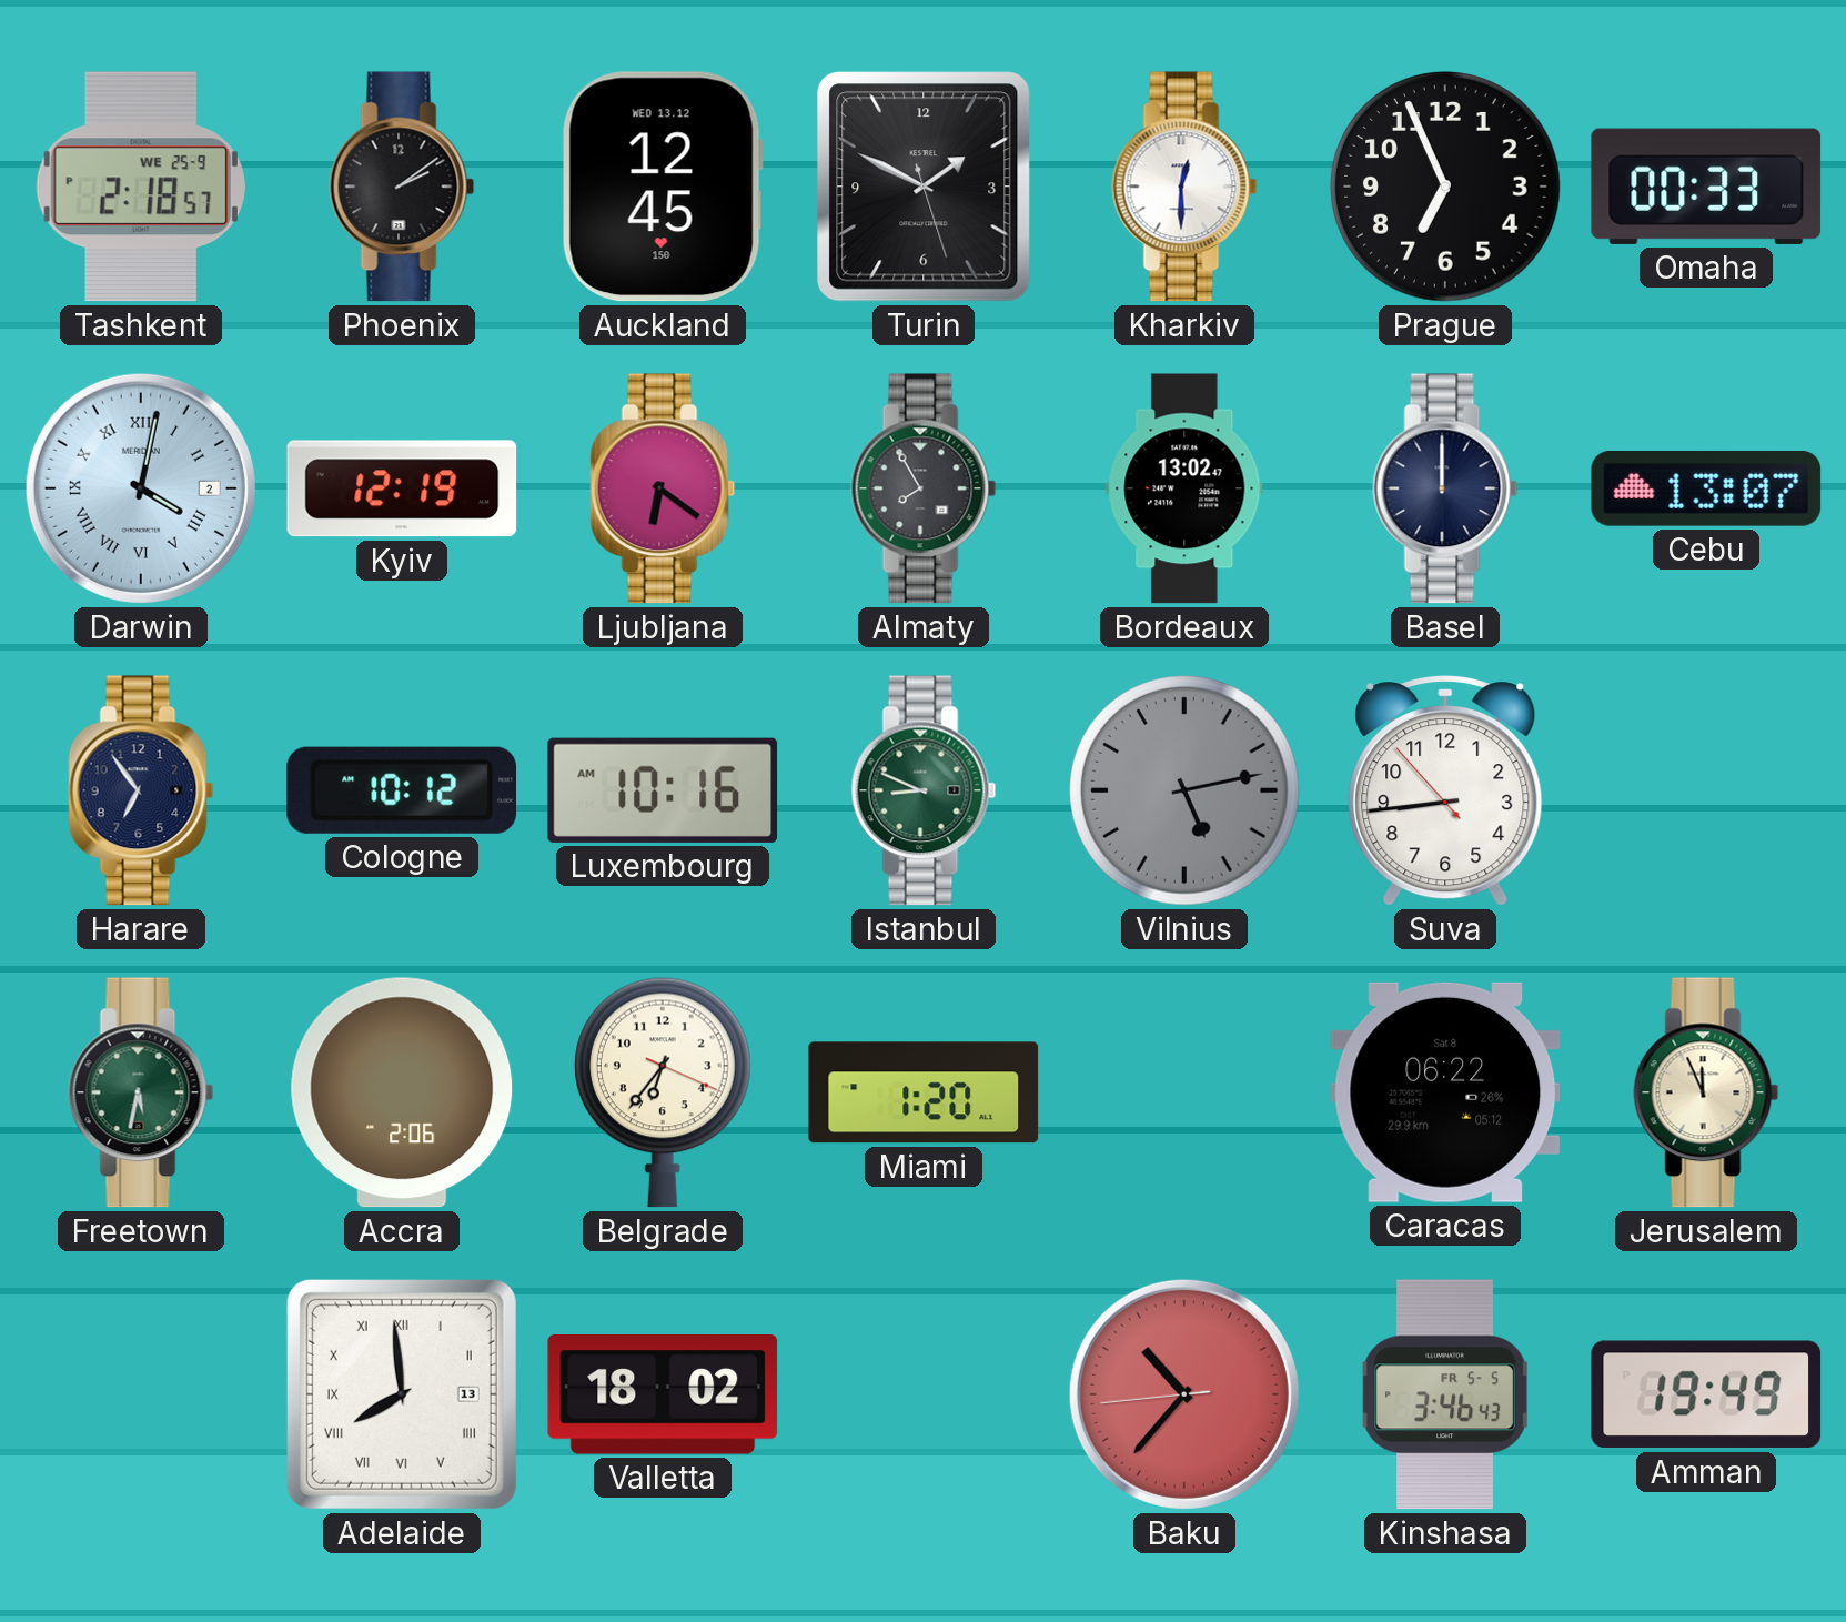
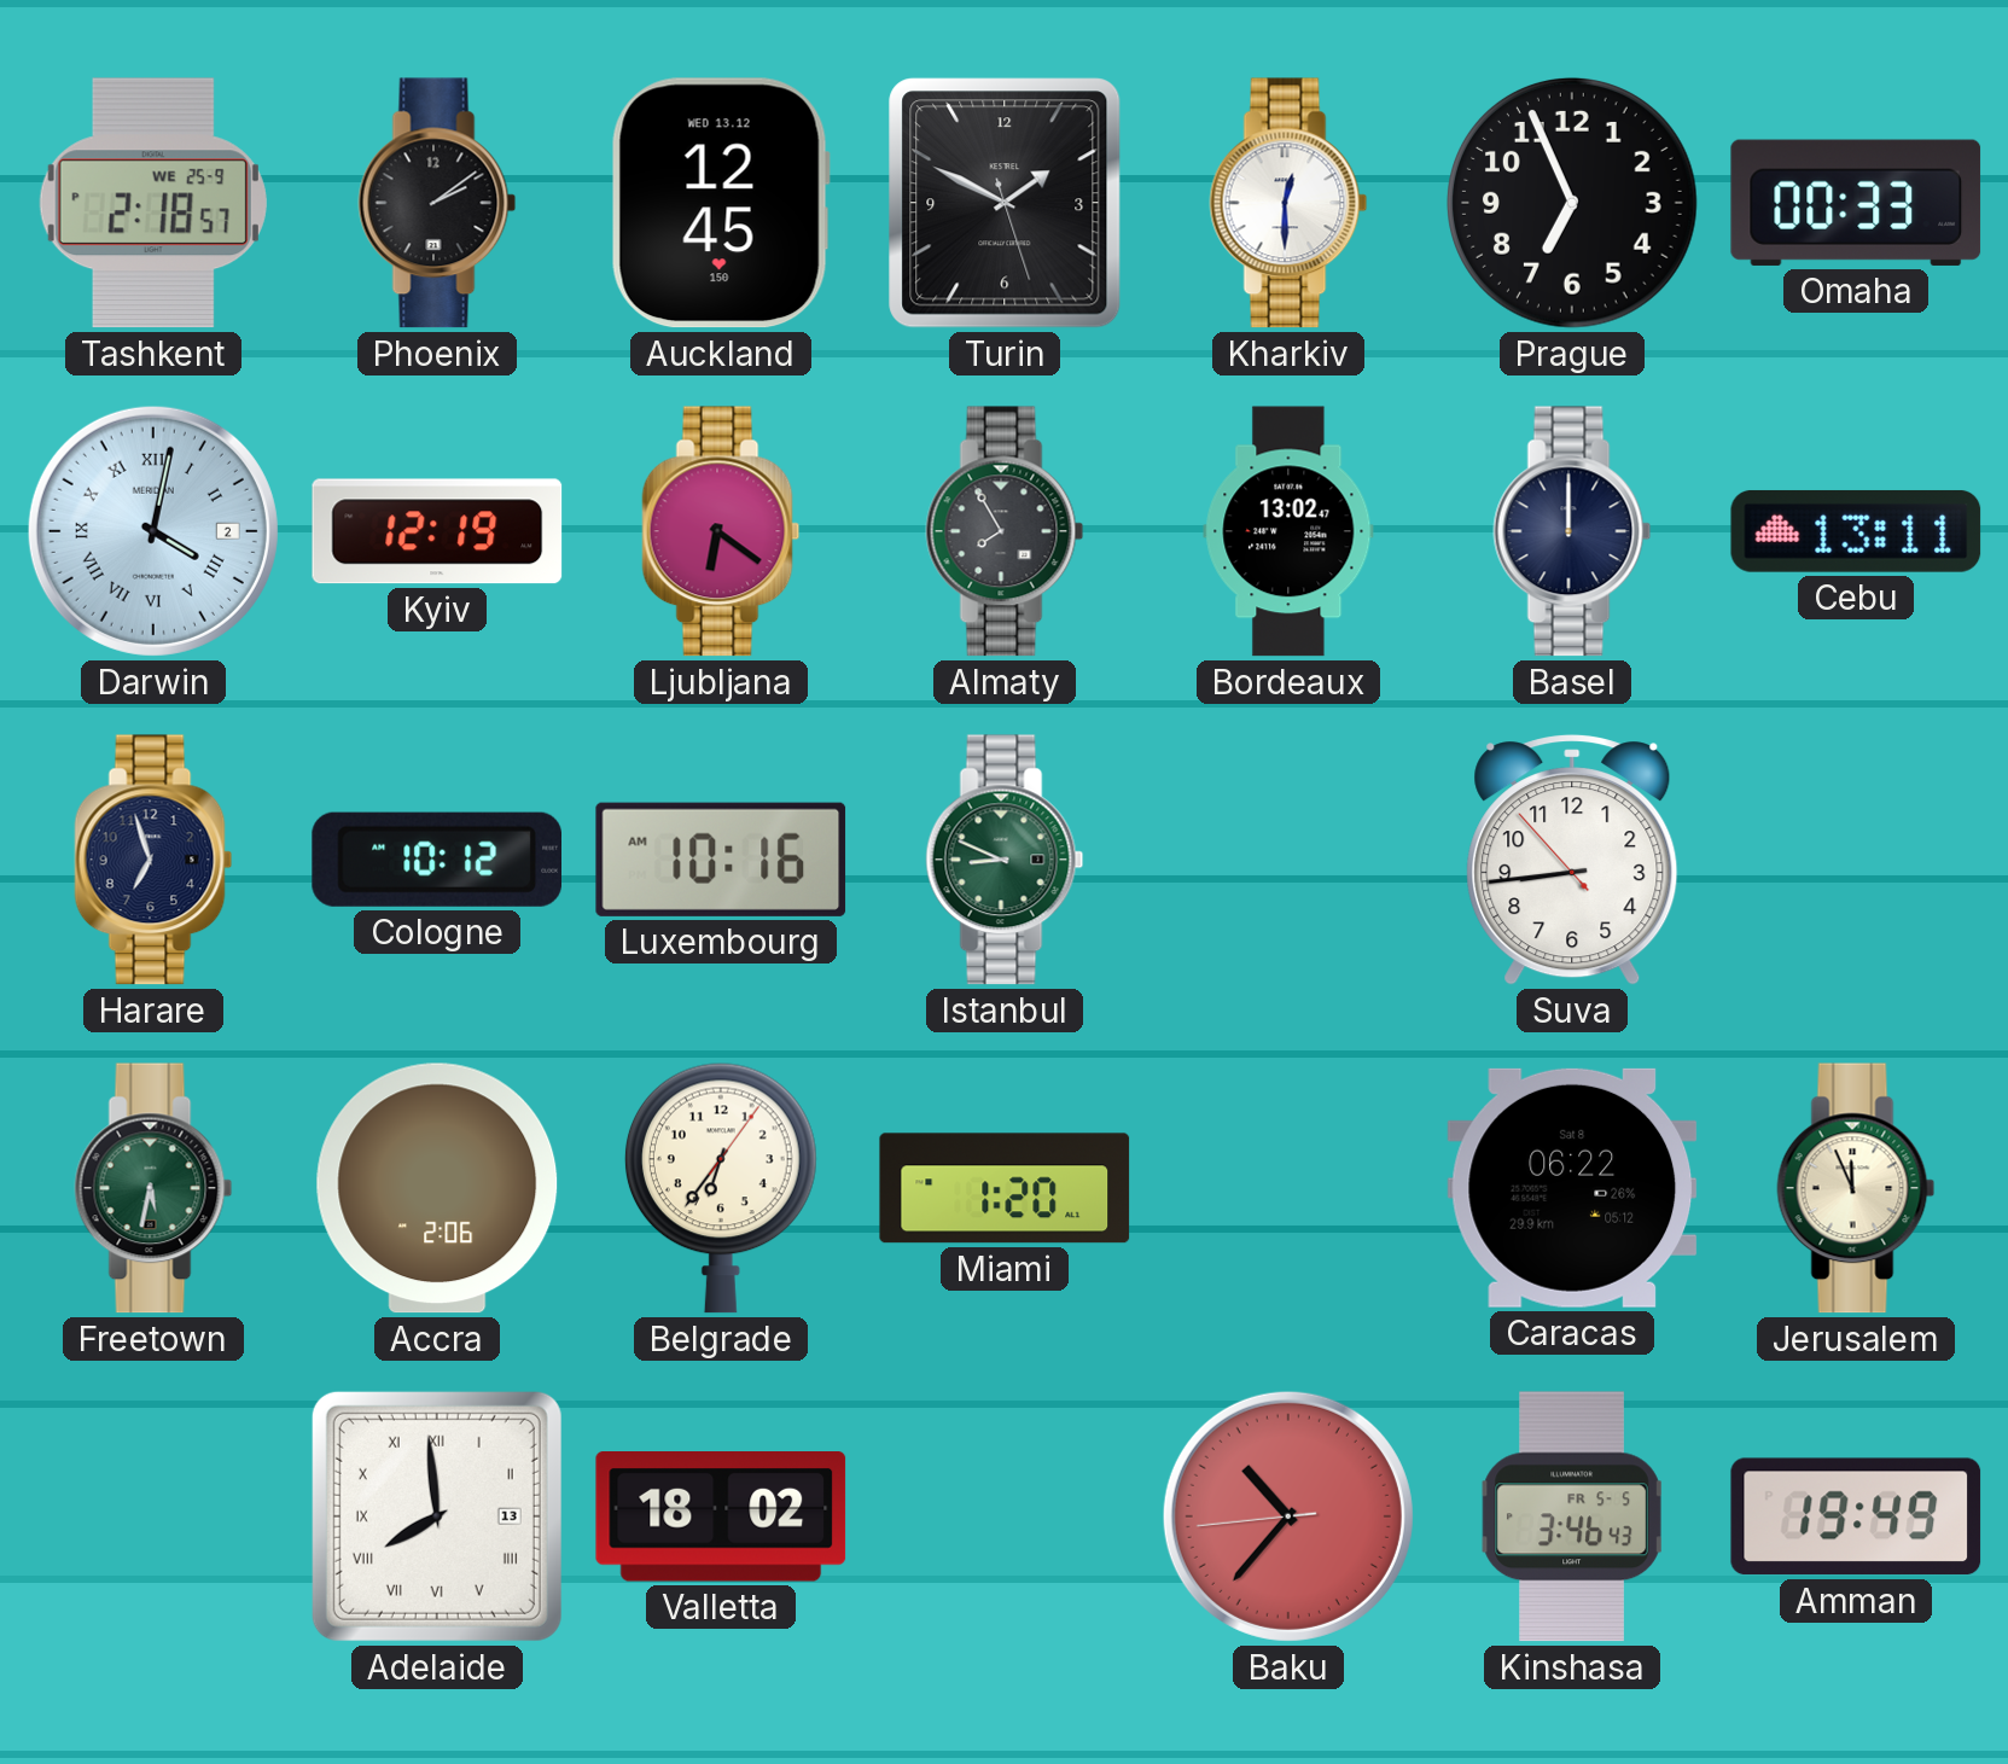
Cebu: 13:07 -> 13:11
Harare: 6:54 -> 6:57
Vilnius: 5:13 -> none
Belgrade: 6:36:19 -> 6:36:06
